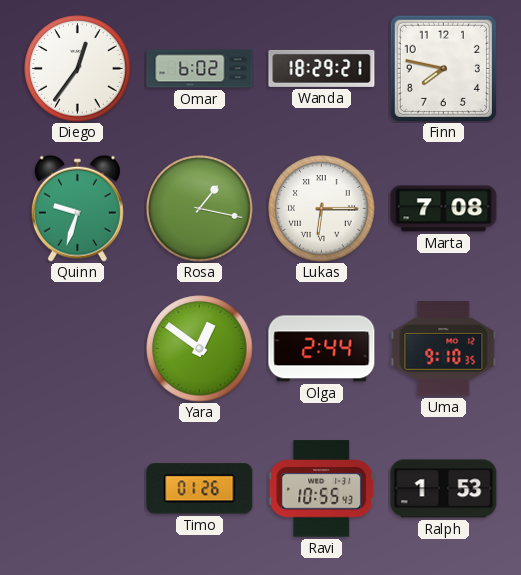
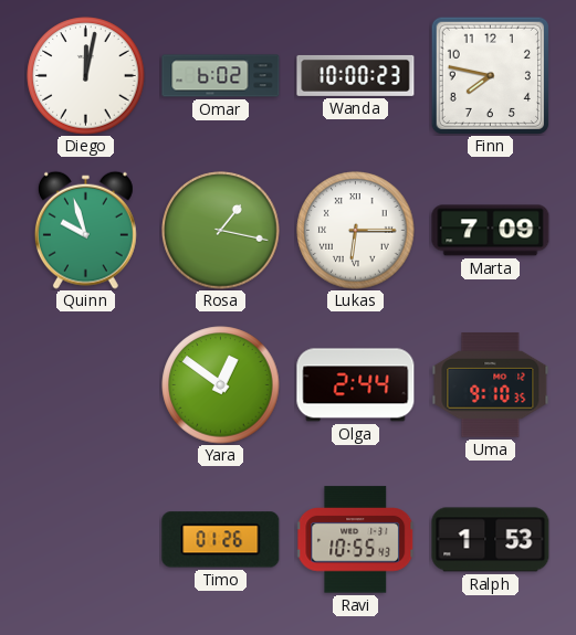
Diego: 12:36 -> 12:02
Wanda: 18:29 -> 10:00
Quinn: 9:33 -> 9:57
Marta: 7:08 -> 7:09
